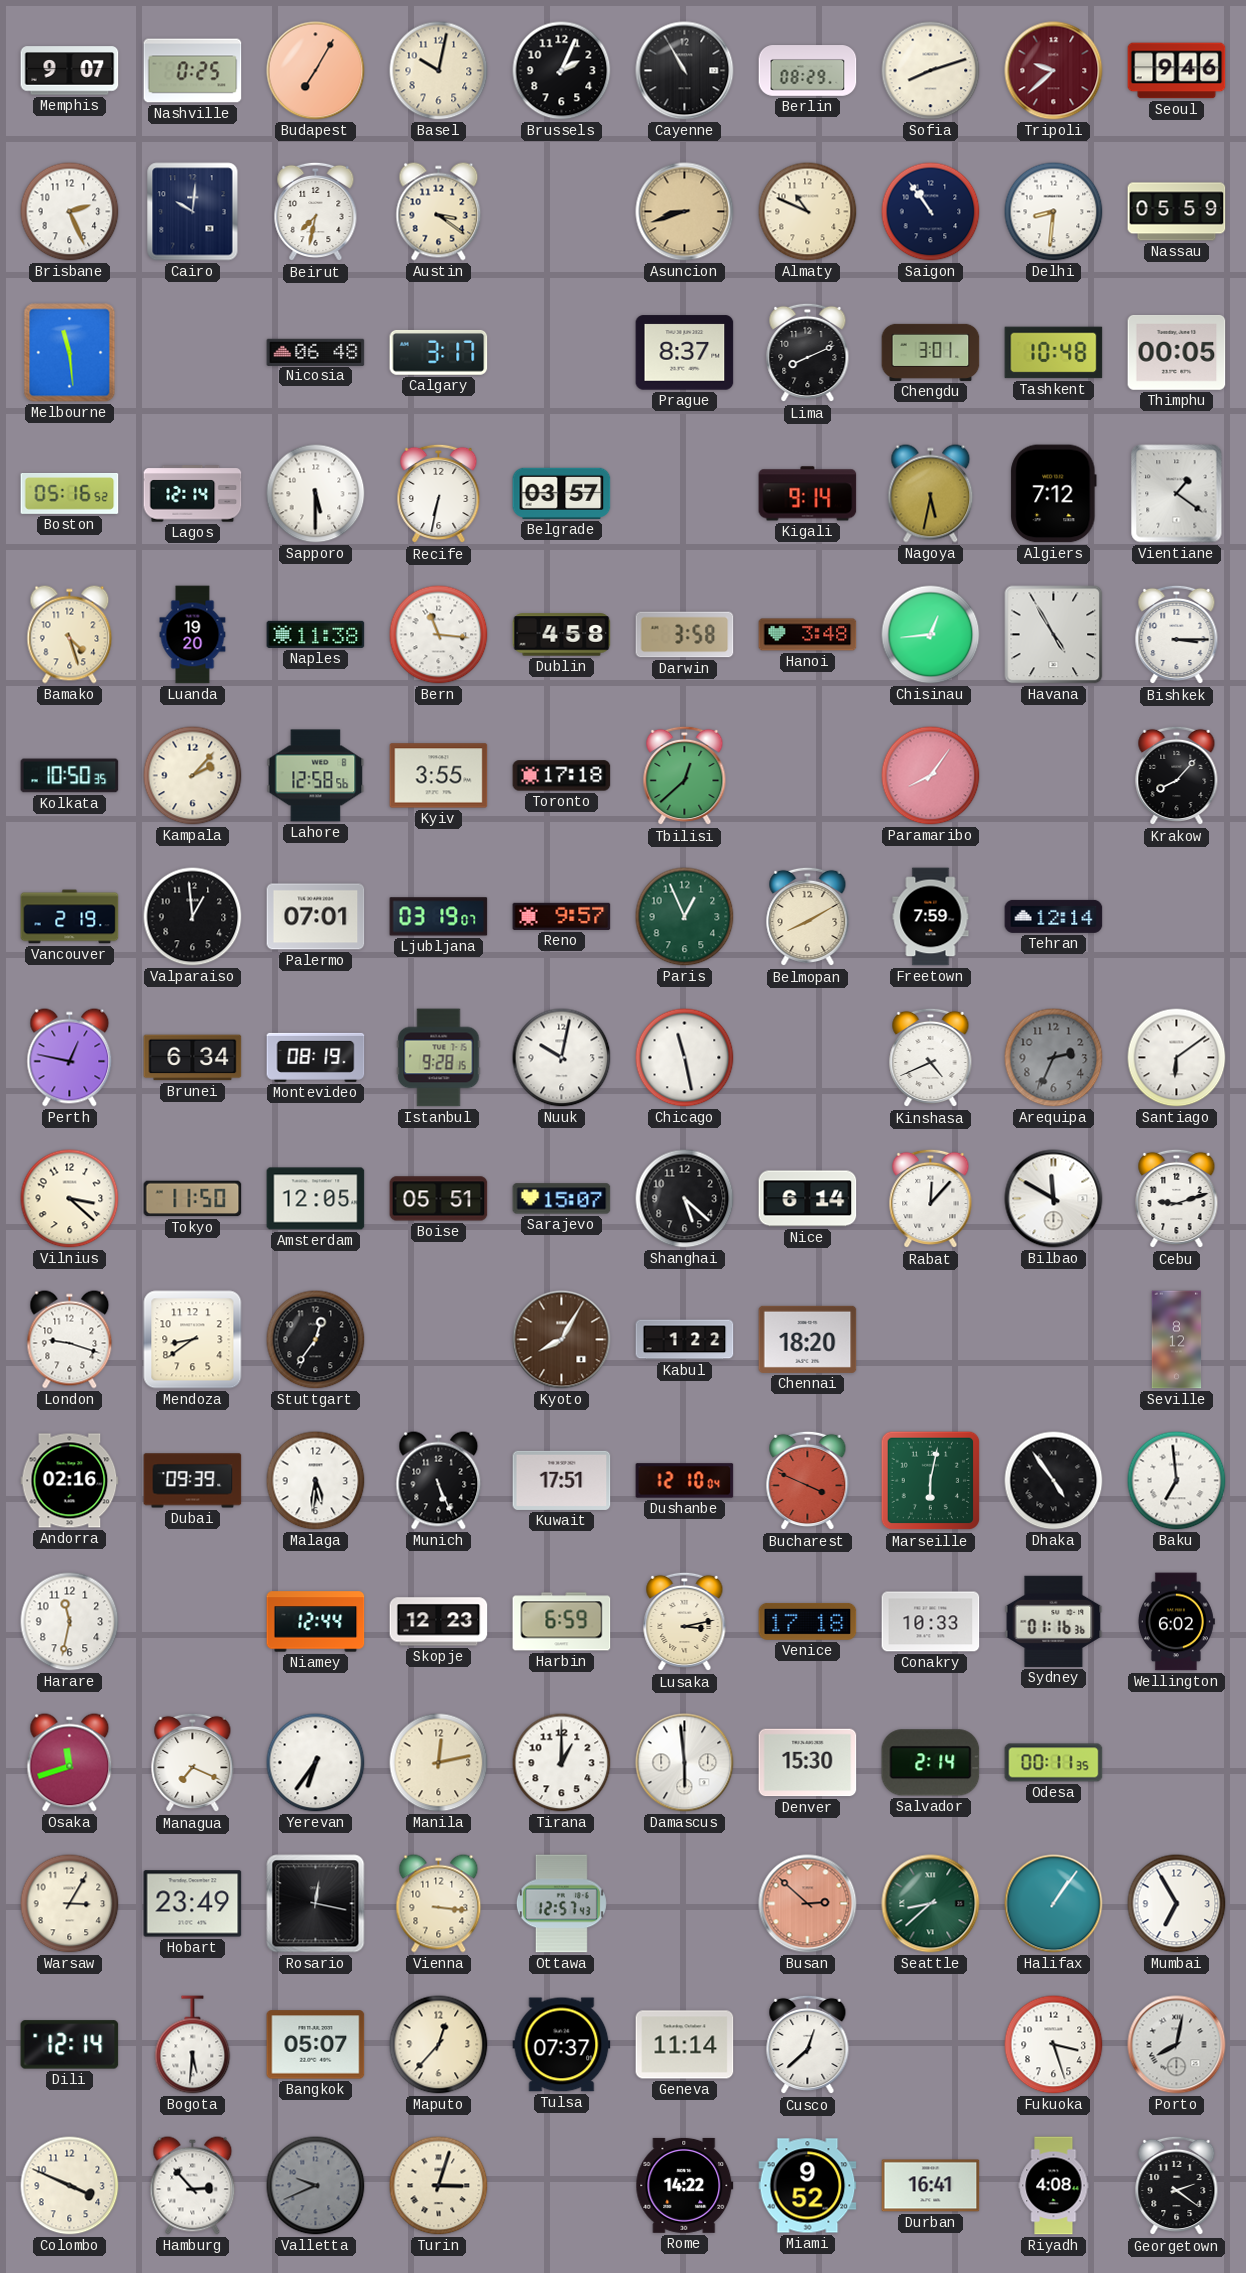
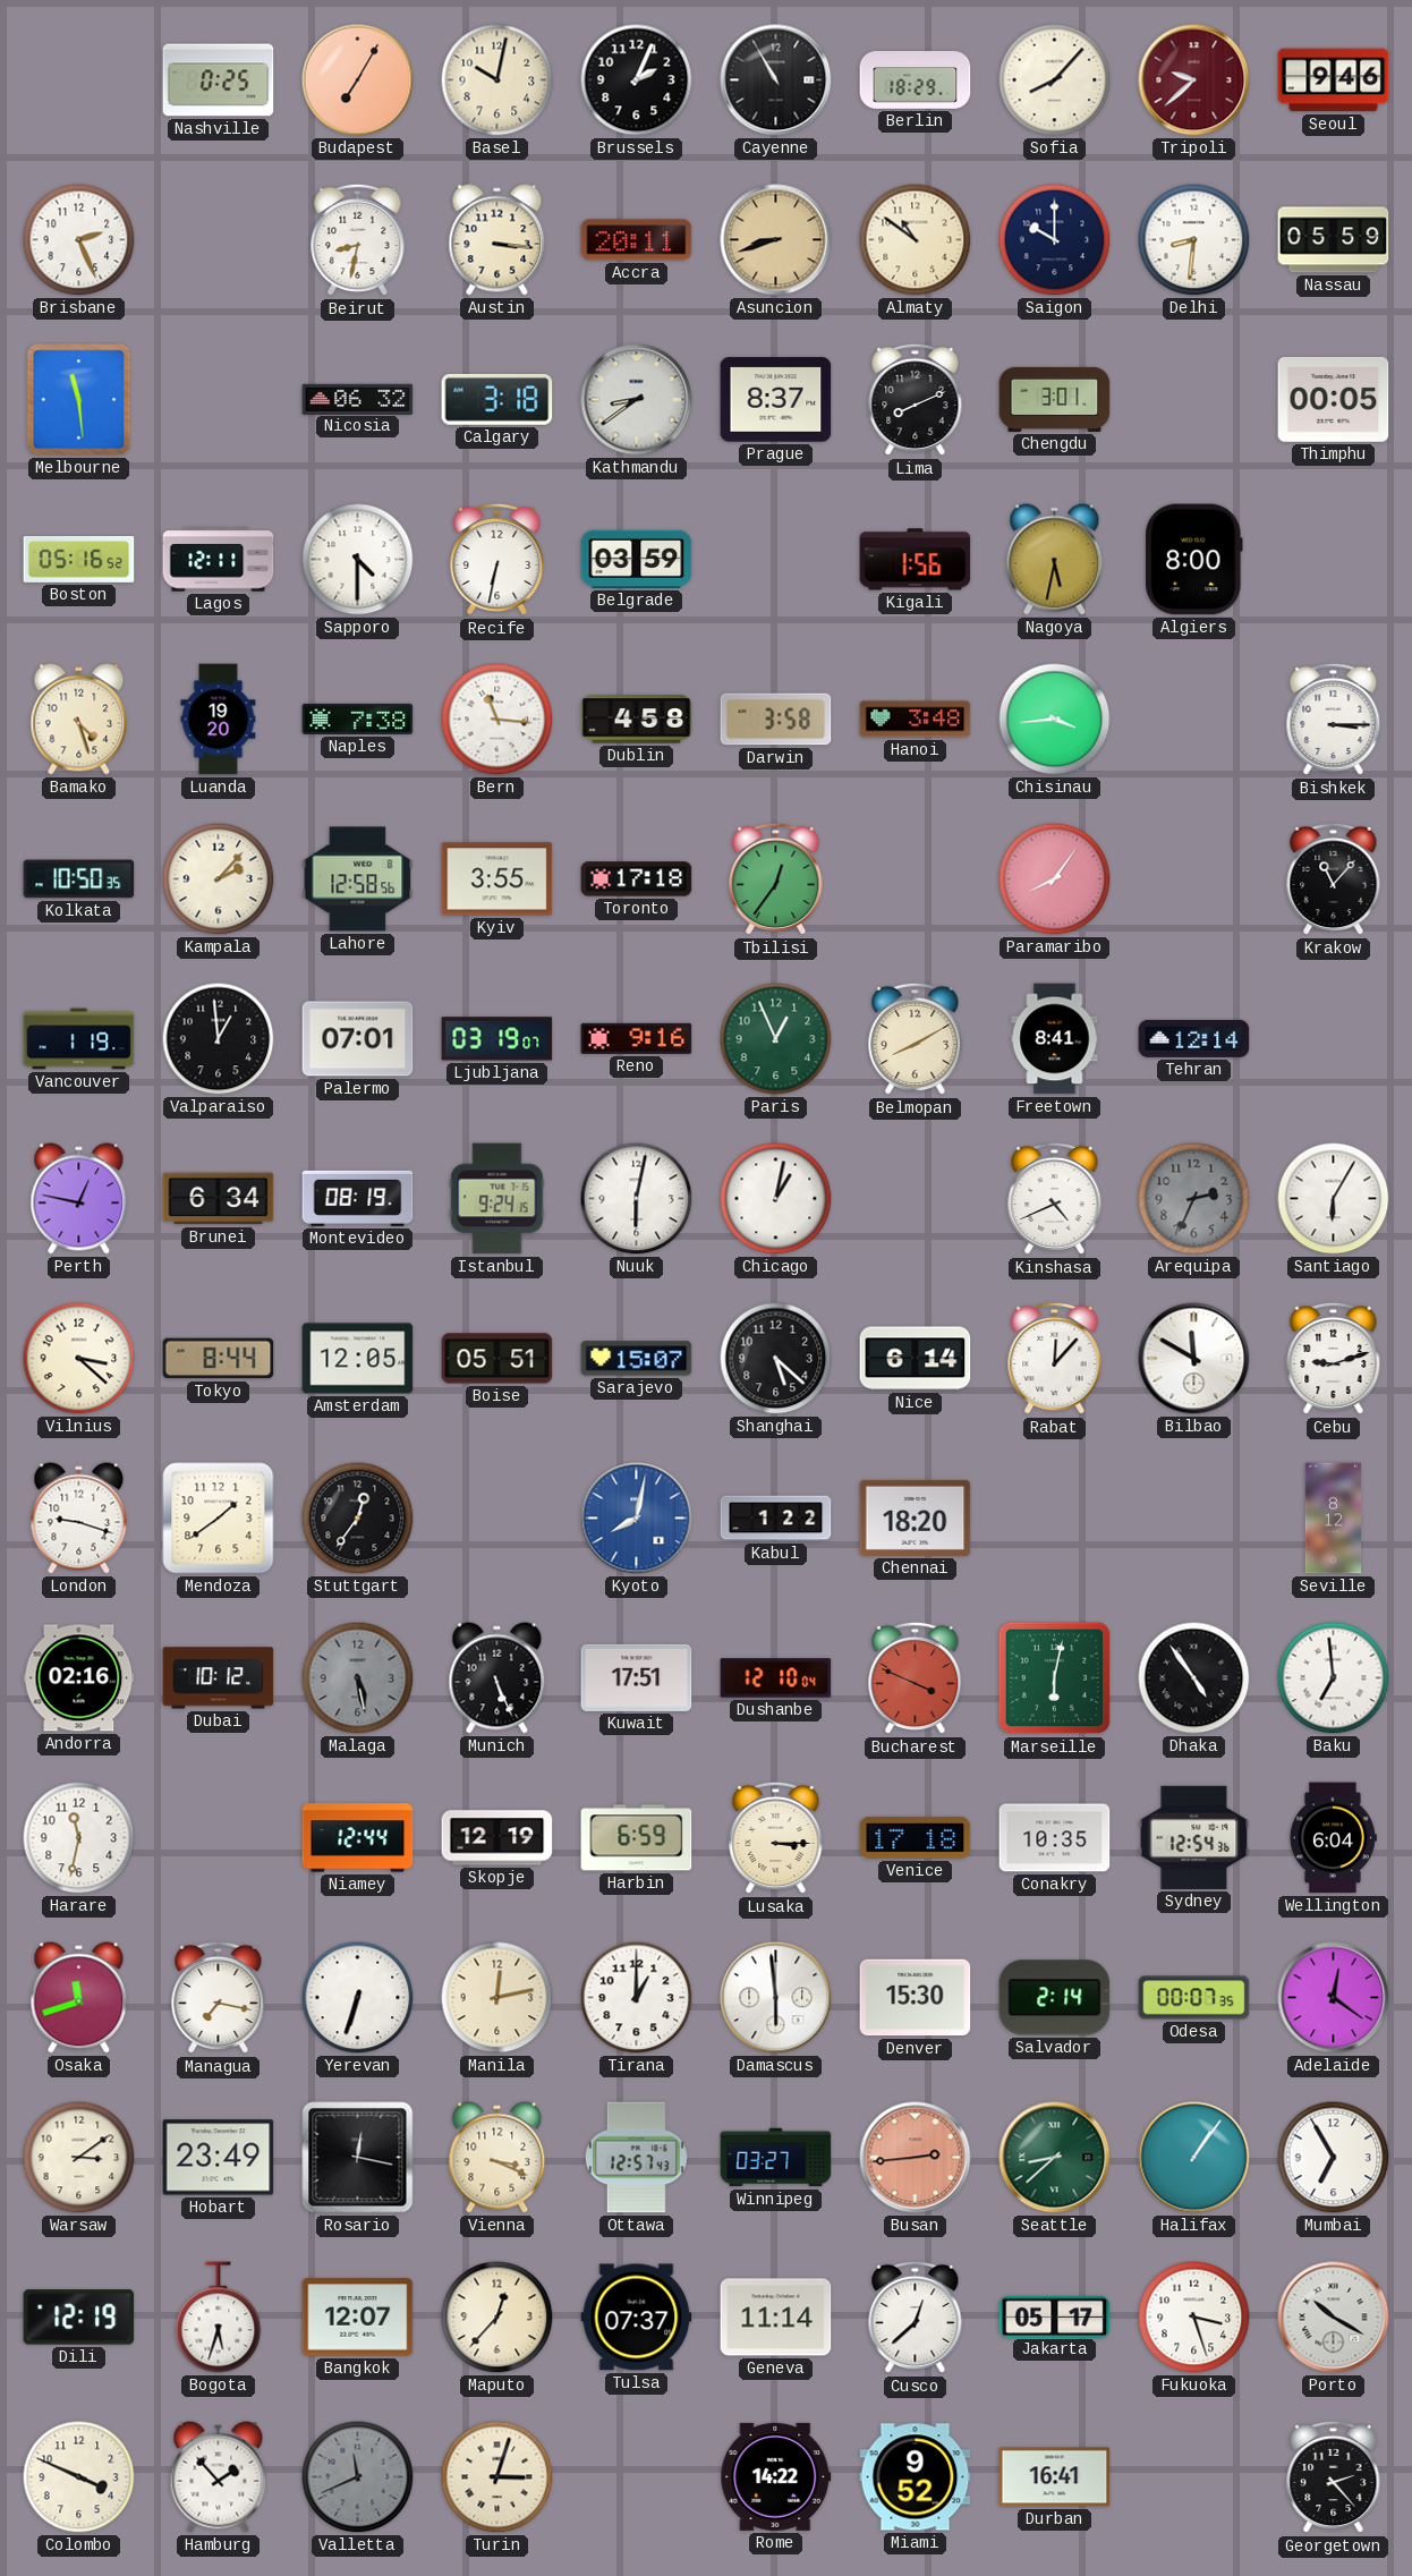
Memphis: 9:07 -> none
Berlin: 08:29 -> 18:29
Sofia: 8:12 -> 8:07
Cairo: 10:01 -> none
Beirut: 7:32 -> 8:32
Austin: 3:21 -> 3:16
Accra: none -> 20:11
Almaty: 10:49 -> 10:51
Saigon: 10:54 -> 10:00
Nicosia: 06:48 -> 06:32
Calgary: 3:17 -> 3:18
Kathmandu: none -> 8:39
Tashkent: 10:48 -> none
Lagos: 12:14 -> 12:11
Sapporo: 5:30 -> 4:30
Belgrade: 03:57 -> 03:59
Kigali: 9:14 -> 1:56
Algiers: 7:12 -> 8:00
Vientiane: 1:21 -> none
Naples: 11:38 -> 7:38
Chisinau: 12:44 -> 3:44
Havana: 4:55 -> none
Tbilisi: 12:38 -> 12:36
Krakow: 8:07 -> 11:07
Vancouver: 2:19 -> 1:19
Reno: 9:57 -> 9:16
Freetown: 7:59 -> 8:41
Istanbul: 9:28 -> 9:24
Nuuk: 10:02 -> 6:02
Chicago: 11:28 -> 1:02
Santiago: 6:09 -> 6:05
Tokyo: 11:50 -> 8:44
Mendoza: 8:39 -> 1:39
Kyoto: 8:05 -> 8:02
Kyoto dial: brown -> blue
Dubai: 09:39 -> 10:12
Malaga: 5:31 -> 5:28
Malaga dial: white -> grey
Skopje: 12:23 -> 12:19
Lusaka: 3:13 -> 3:15
Conakry: 10:33 -> 10:35
Sydney: 01:16 -> 12:54
Wellington: 6:02 -> 6:04
Managua: 7:19 -> 7:17
Yerevan: 6:36 -> 6:33
Odesa: 00:11 -> 00:07
Adelaide: none -> 12:21
Warsaw: 3:05 -> 3:09
Vienna: 3:16 -> 3:19
Winnipeg: none -> 03:27
Busan: 2:52 -> 2:44
Dili: 12:14 -> 12:19
Bogota: 5:31 -> 5:33
Bangkok: 05:07 -> 12:07
Jakarta: none -> 05:17
Porto: 8:02 -> 10:20
Hamburg: 2:53 -> 1:53
Valletta: 9:41 -> 11:41
Riyadh: 4:08 -> none
Georgetown: 2:21 -> 2:23
